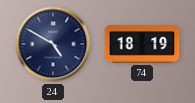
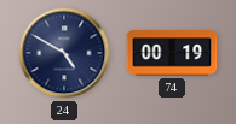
74: 18:19 -> 00:19
